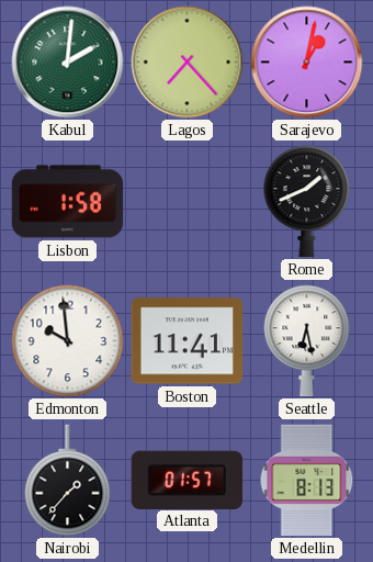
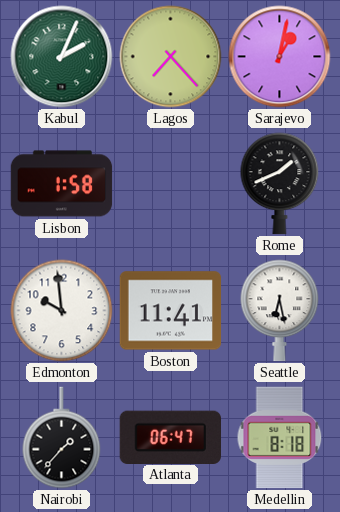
Kabul: 2:01 -> 2:04
Atlanta: 01:57 -> 06:47
Medellin: 8:13 -> 8:18
